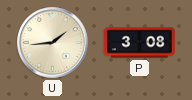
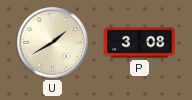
U: 1:44 -> 1:40
